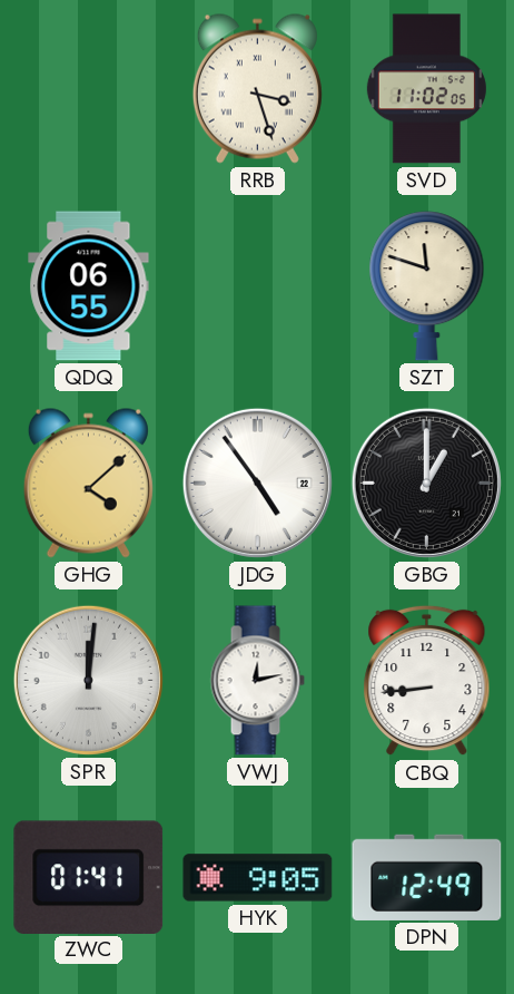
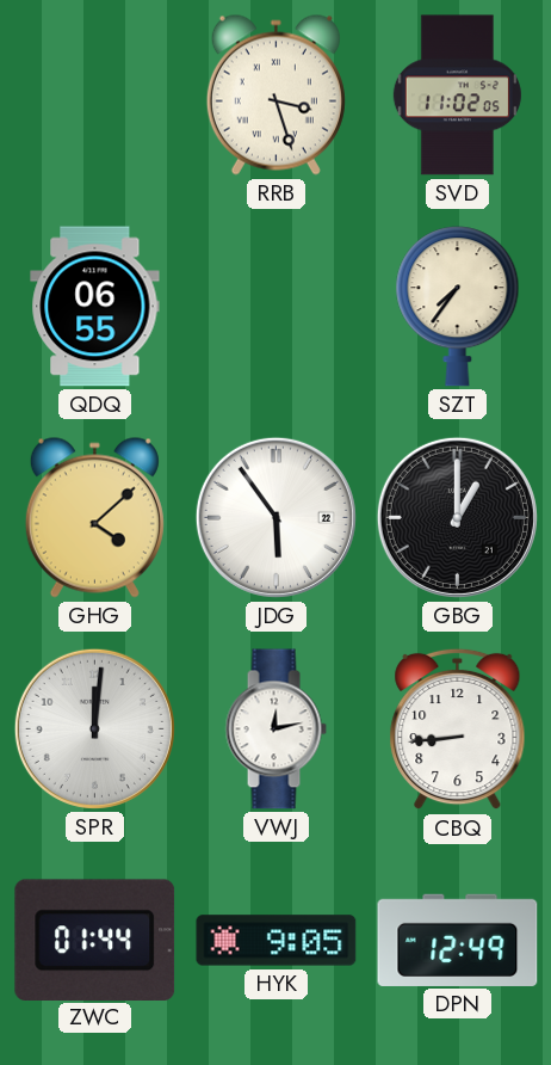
SZT: 11:48 -> 7:36
JDG: 4:54 -> 5:54
ZWC: 01:41 -> 01:44
